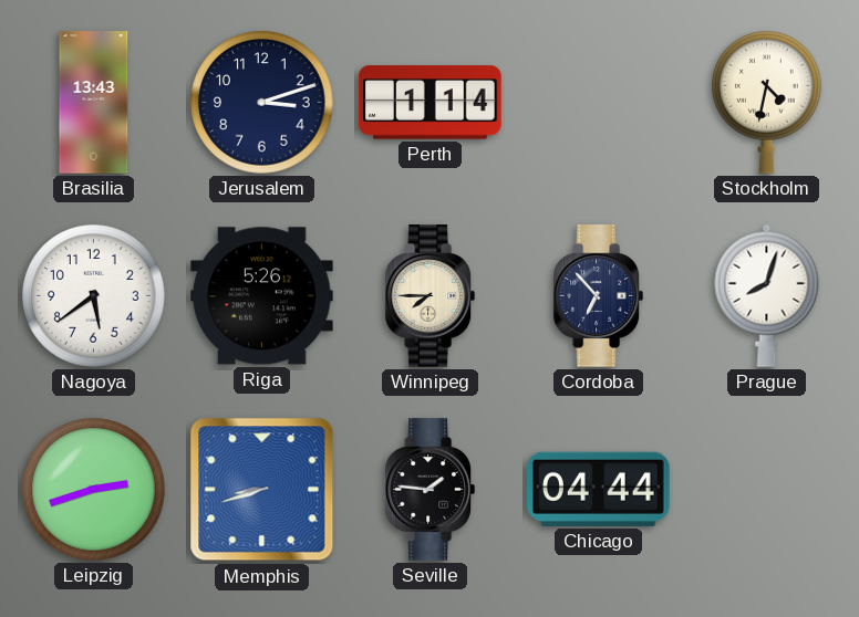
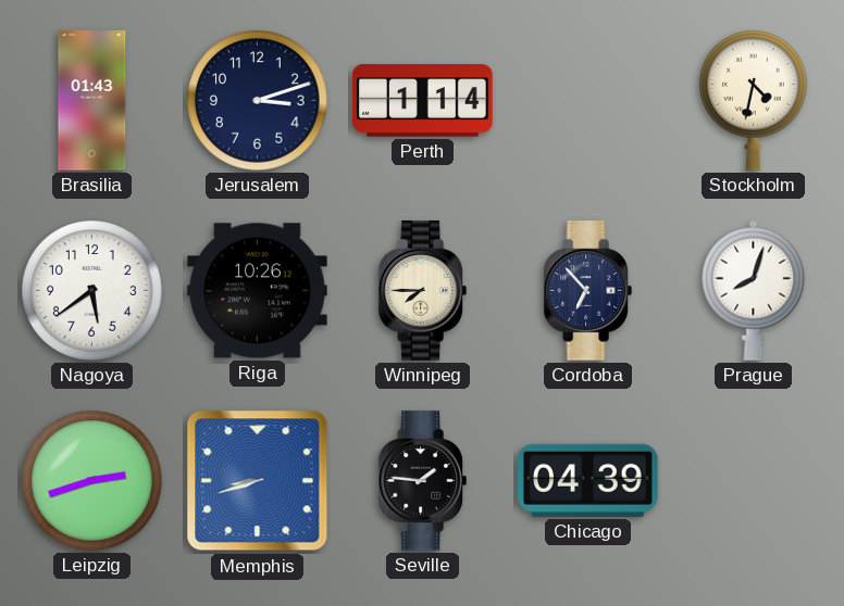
Brasilia: 13:43 -> 01:43
Riga: 5:26 -> 10:26
Chicago: 04:44 -> 04:39
